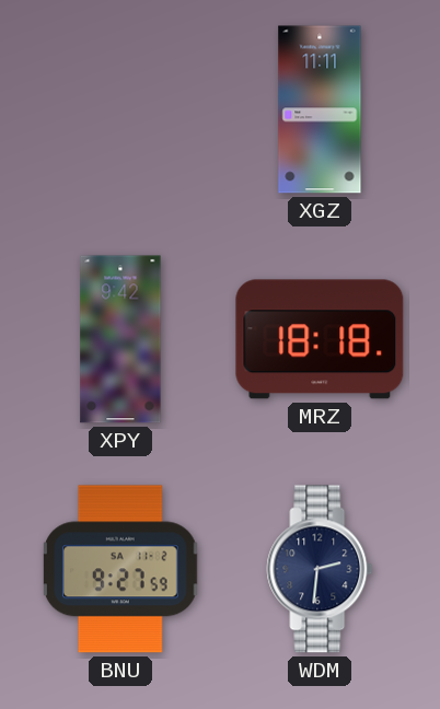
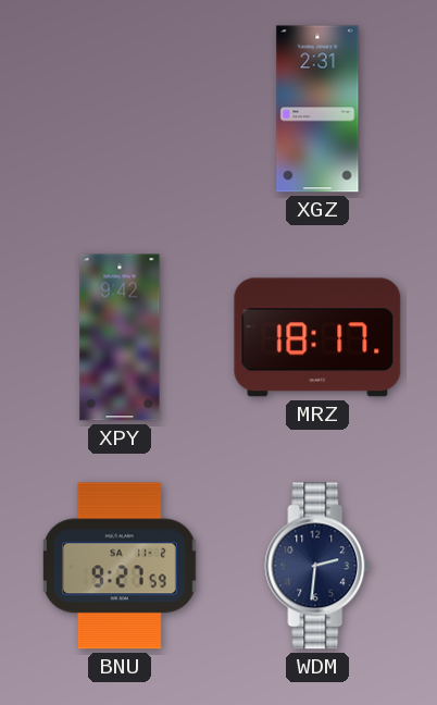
XGZ: 11:11 -> 2:31
MRZ: 18:18 -> 18:17
